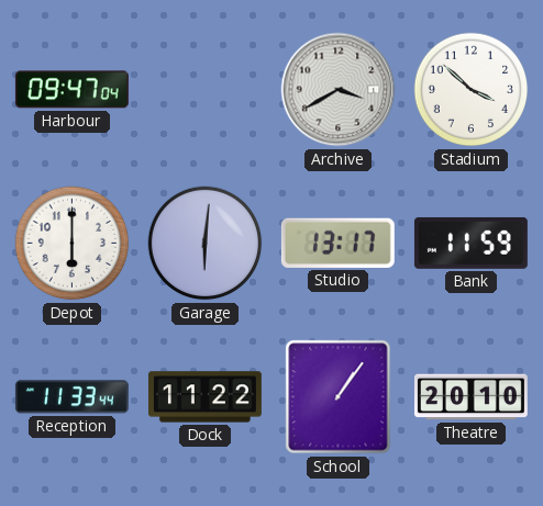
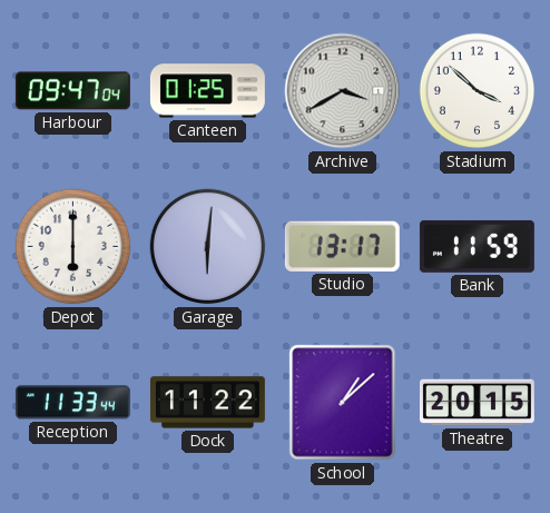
Canteen: none -> 01:25
School: 1:06 -> 1:08
Theatre: 20:10 -> 20:15
